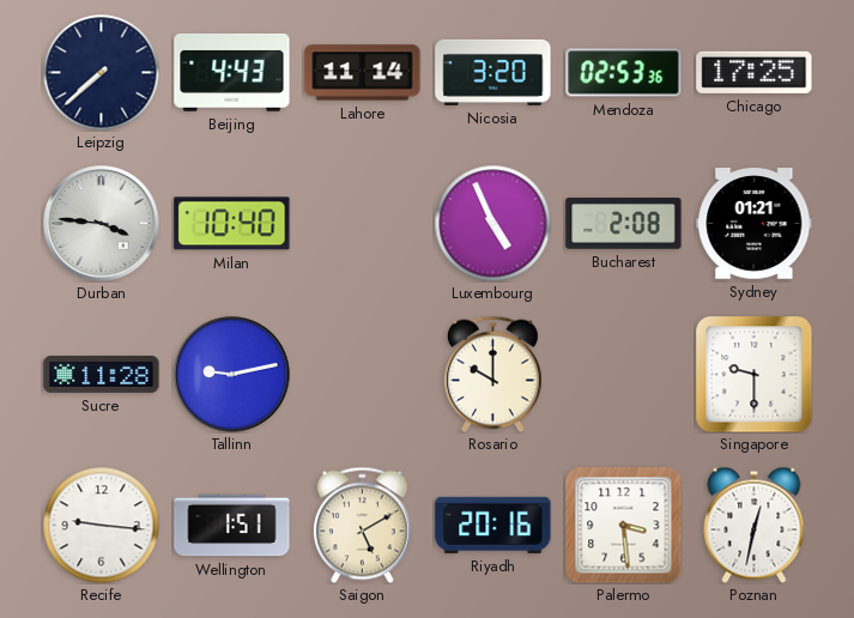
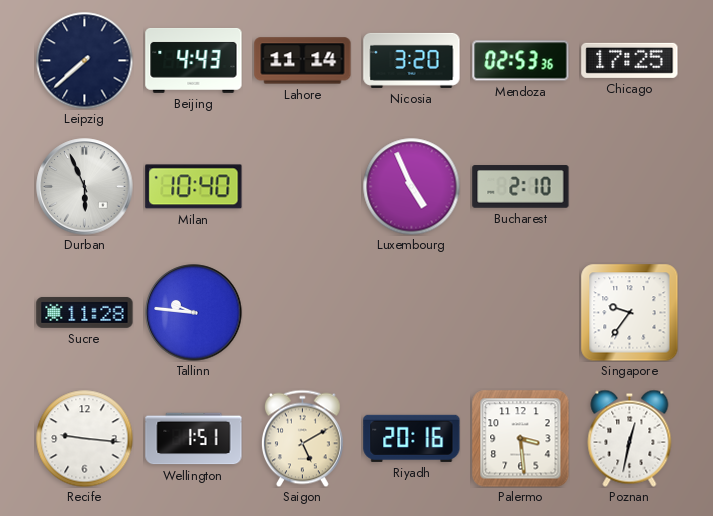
Durban: 3:46 -> 5:56
Bucharest: 2:08 -> 2:10
Sydney: 01:21 -> none
Tallinn: 9:13 -> 9:46
Rosario: 10:00 -> none
Singapore: 9:30 -> 9:36
